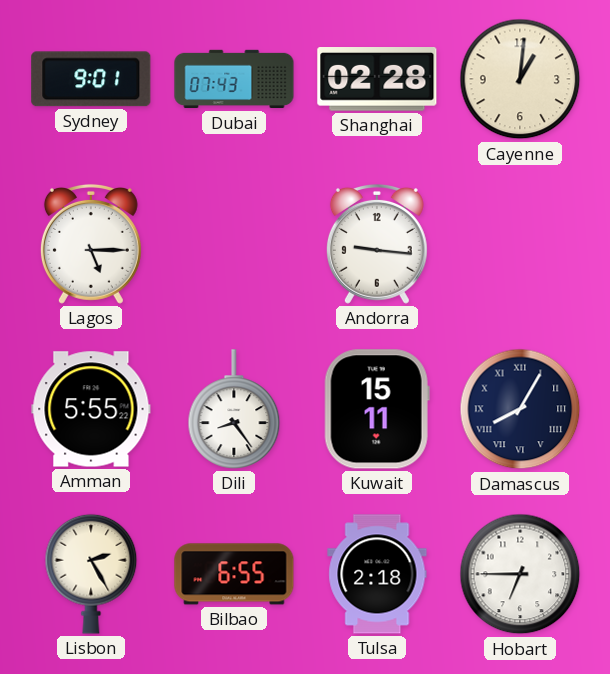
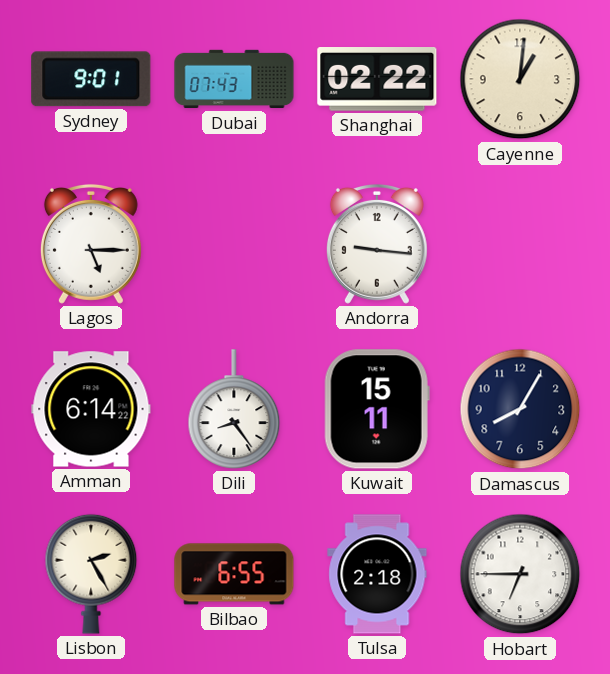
Shanghai: 02:28 -> 02:22
Amman: 5:55 -> 6:14
Damascus numerals: Roman -> Arabic
